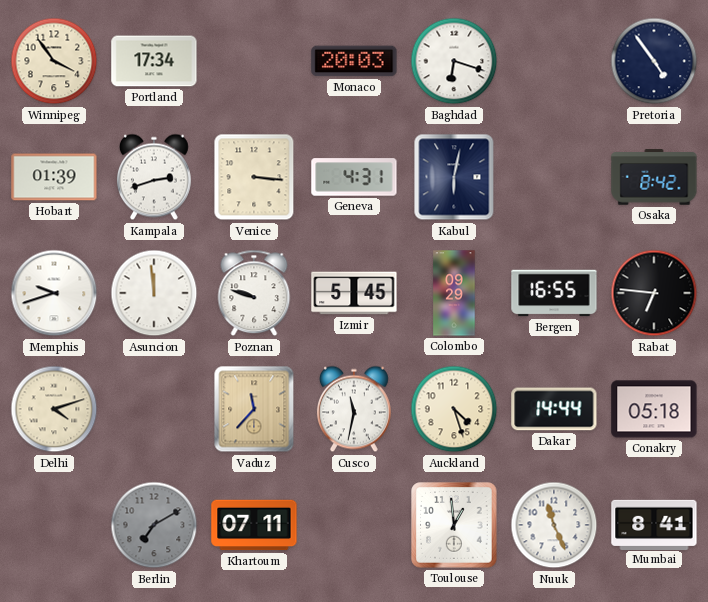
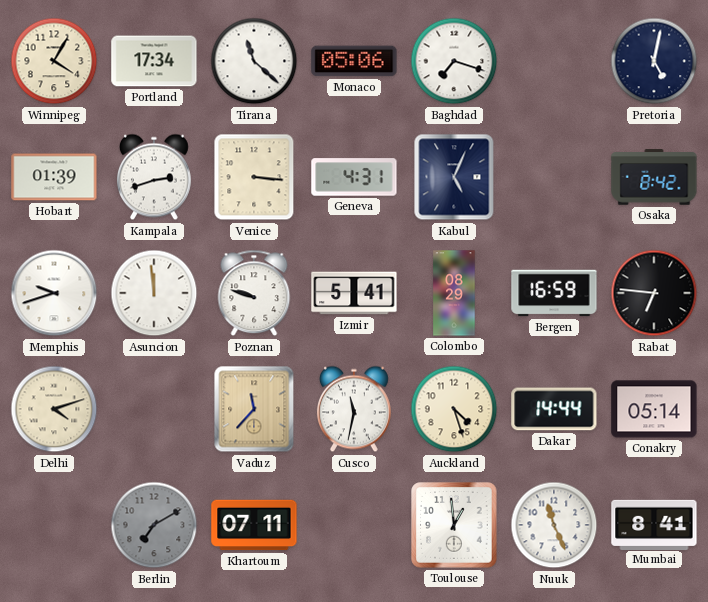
Winnipeg: 3:54 -> 4:05
Tirana: none -> 11:22
Monaco: 20:03 -> 05:06
Baghdad: 6:18 -> 7:18
Pretoria: 4:54 -> 5:02
Kabul: 6:02 -> 5:04
Izmir: 5:45 -> 5:41
Colombo: 09:29 -> 08:29
Bergen: 16:55 -> 16:59
Conakry: 05:18 -> 05:14
